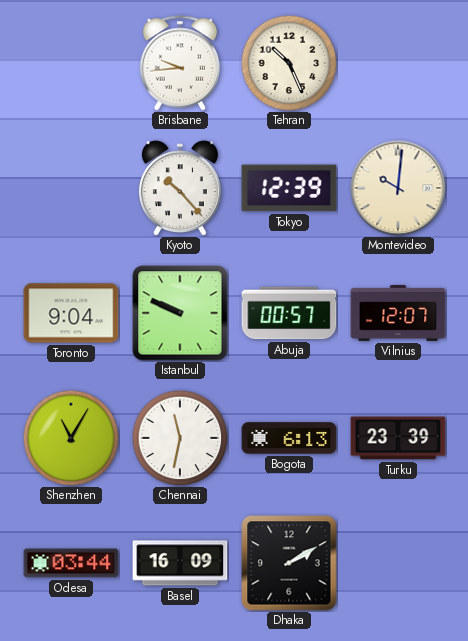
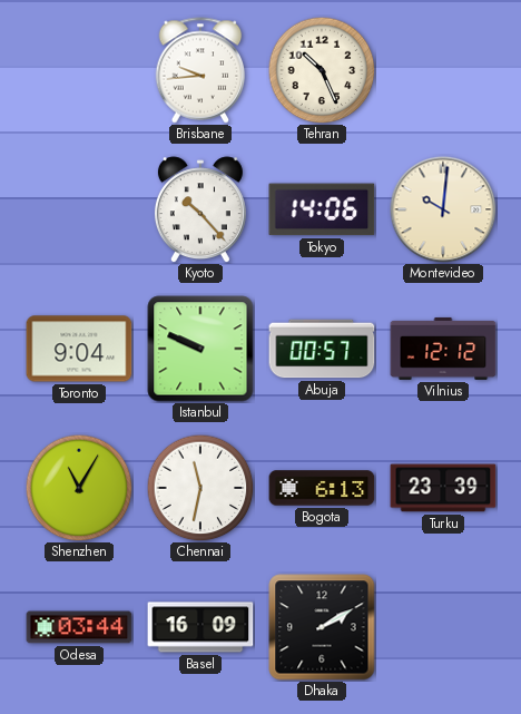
Tokyo: 12:39 -> 14:06
Vilnius: 12:07 -> 12:12
